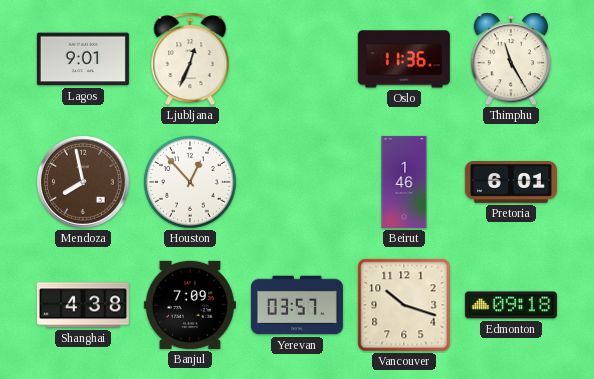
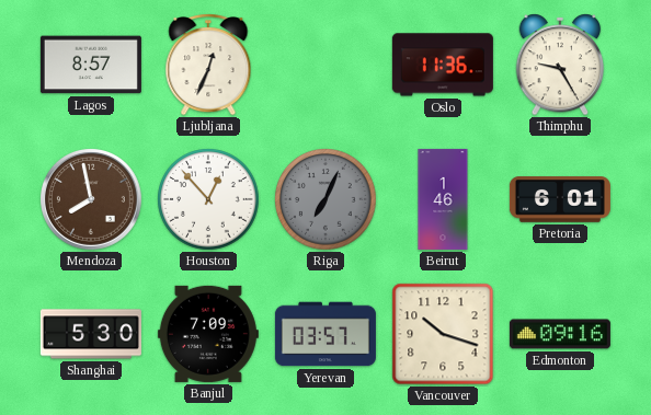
Lagos: 9:01 -> 8:57
Thimphu: 11:25 -> 9:25
Riga: none -> 7:04
Shanghai: 4:38 -> 5:30
Edmonton: 09:18 -> 09:16
